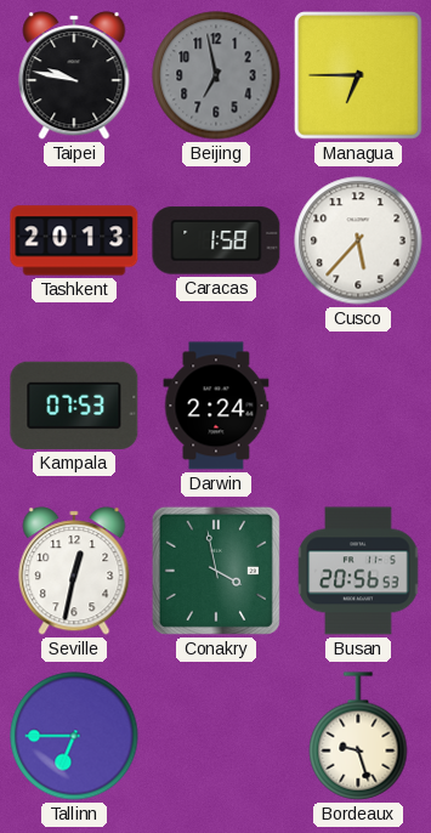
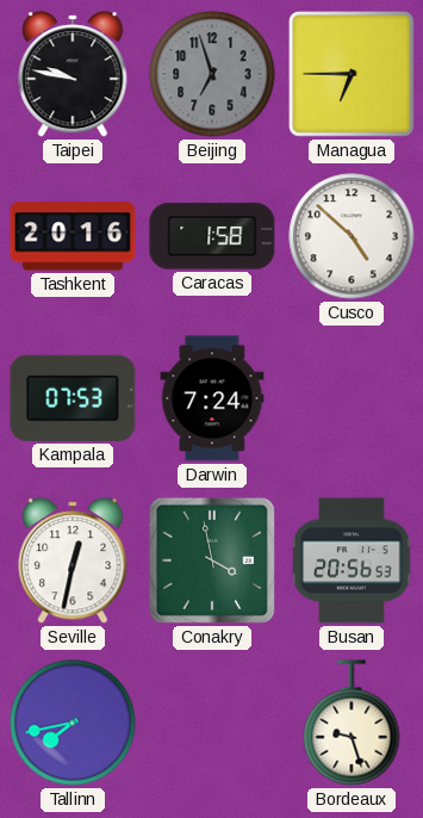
Beijing: 6:58 -> 6:57
Tashkent: 20:13 -> 20:16
Cusco: 5:37 -> 4:52
Darwin: 2:24 -> 7:24
Tallinn: 6:45 -> 7:43
